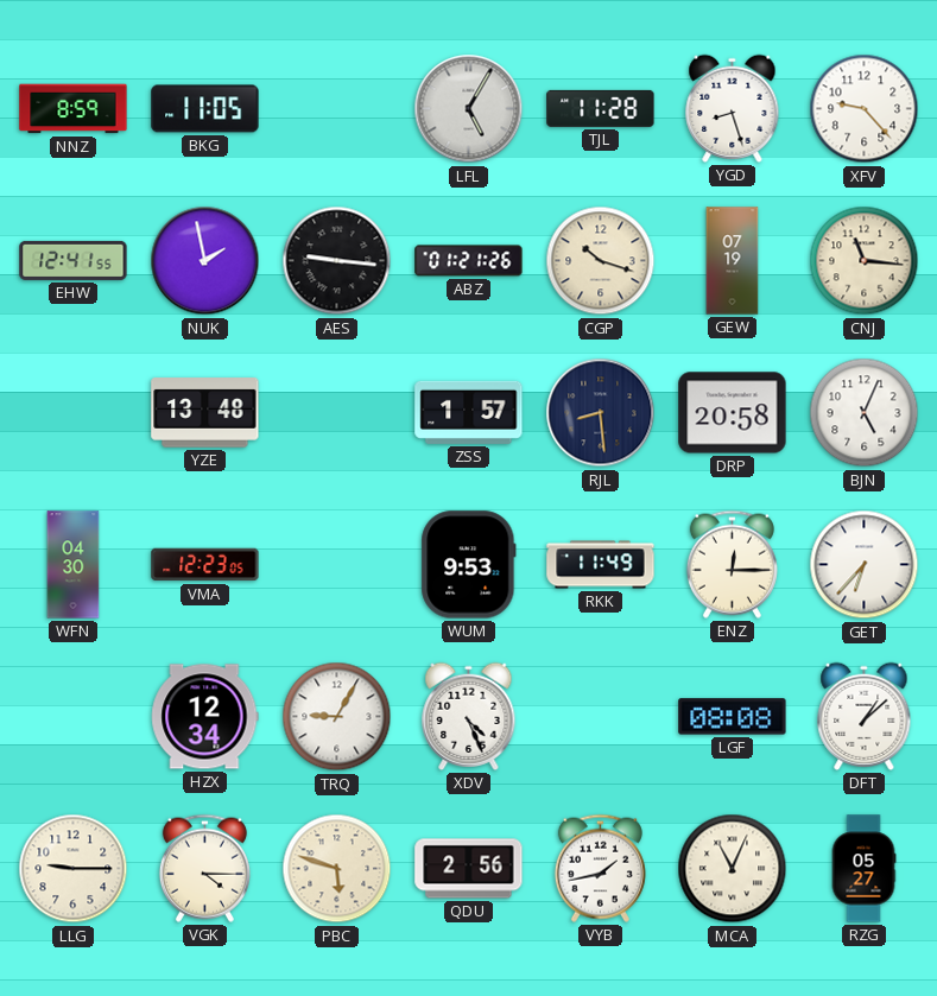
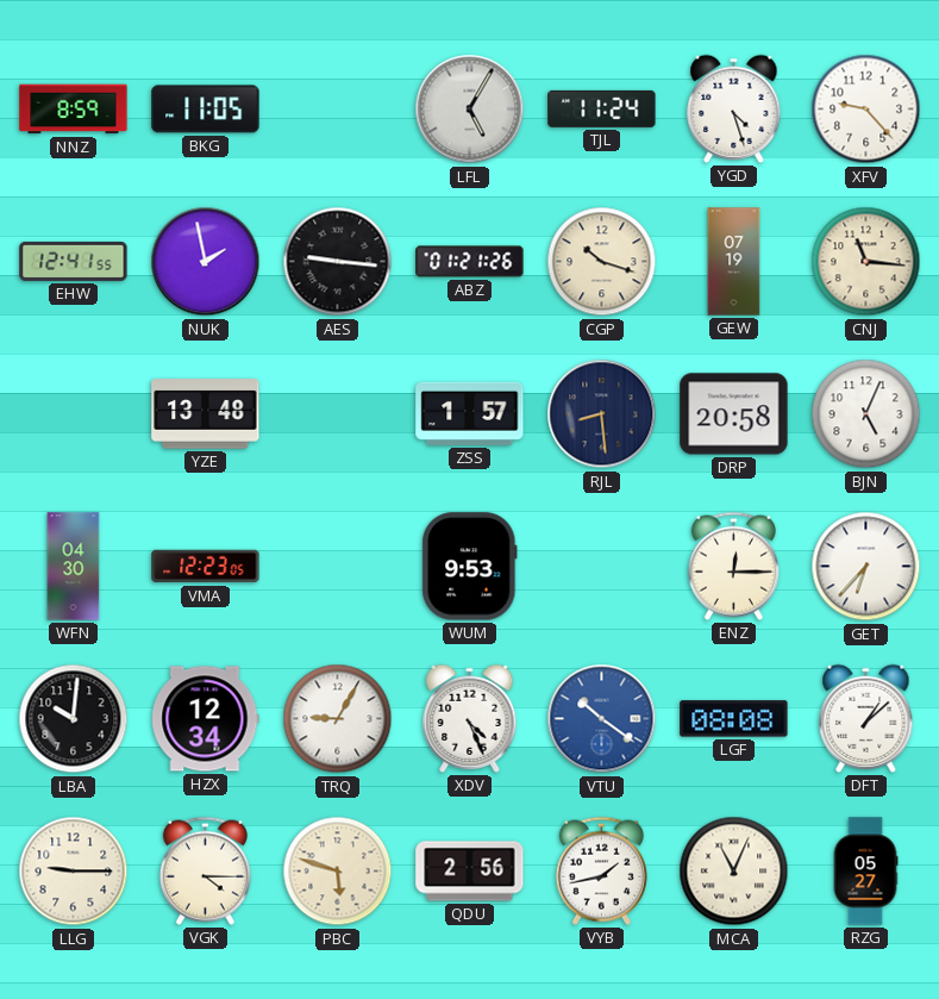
TJL: 11:28 -> 11:24
YGD: 8:27 -> 4:27
RKK: 11:49 -> none
LBA: none -> 10:01
VTU: none -> 10:21
